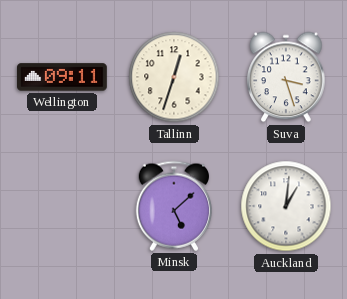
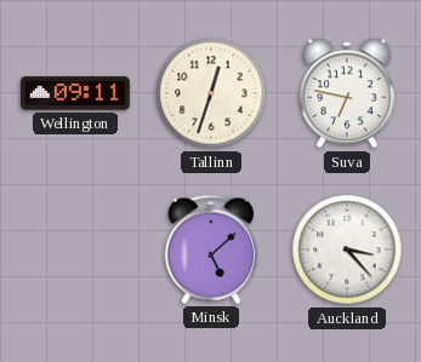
Suva: 3:27 -> 6:47
Auckland: 1:01 -> 3:23
